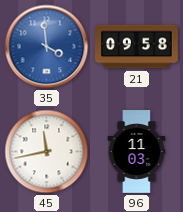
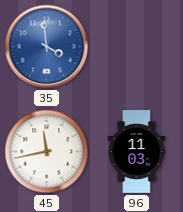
21: 09:58 -> none
